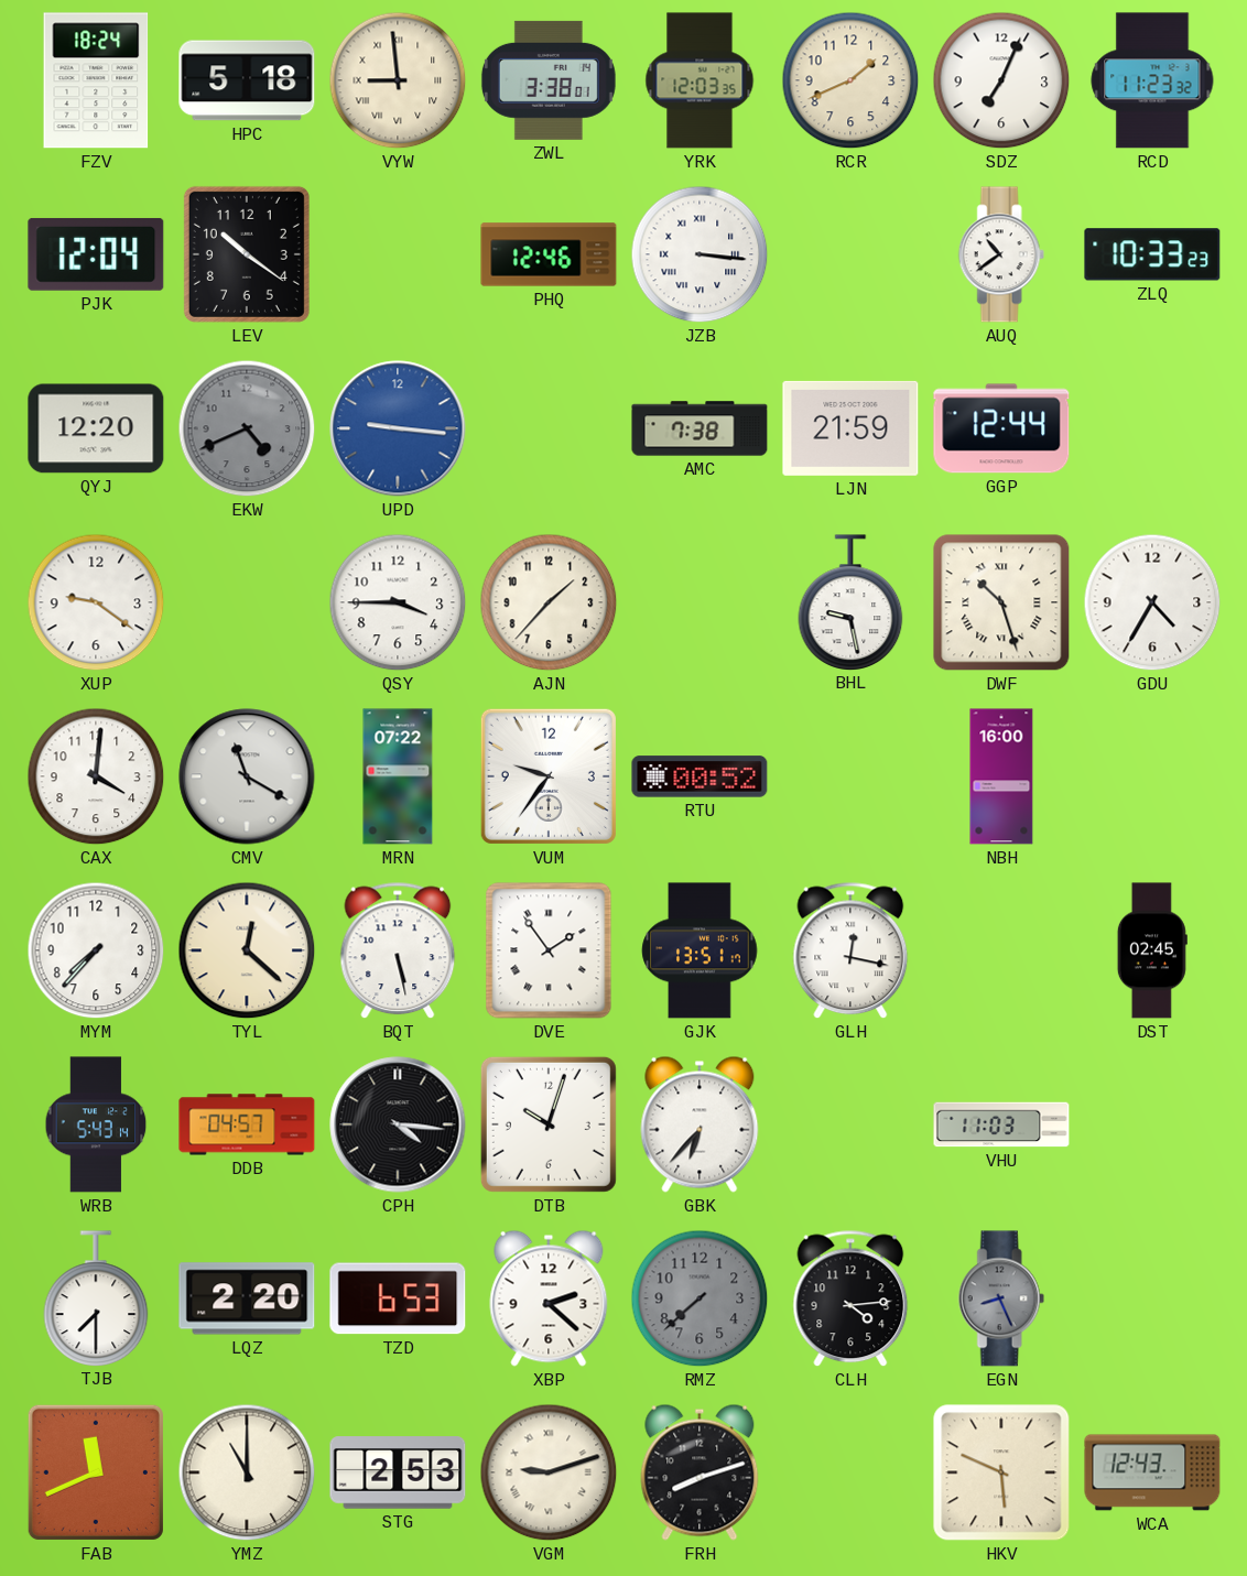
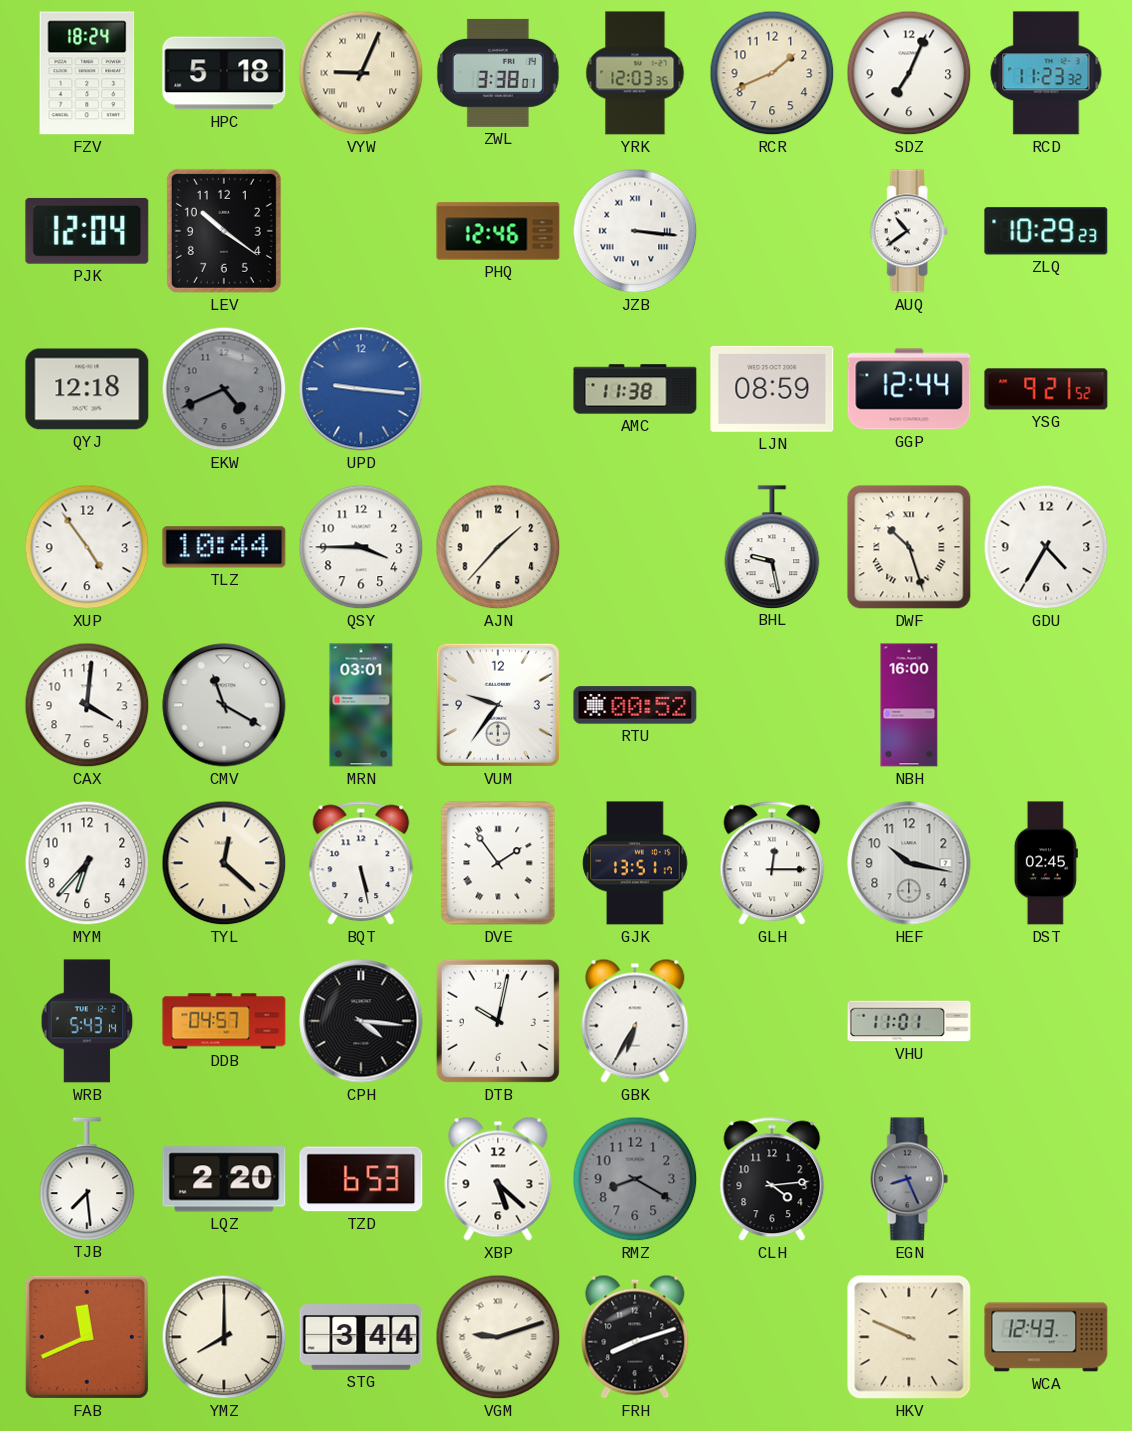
VYW: 8:59 -> 9:04
ZLQ: 10:33 -> 10:29
QYJ: 12:20 -> 12:18
AMC: 7:38 -> 11:38
LJN: 21:59 -> 08:59
YSG: none -> 9:21
XUP: 9:21 -> 4:54
TLZ: none -> 10:44
MRN: 07:22 -> 03:01
MYM: 7:37 -> 6:37
GLH: 12:17 -> 12:15
HEF: none -> 10:17
DTB: 10:03 -> 10:02
GBK: 6:37 -> 6:35
VHU: 11:03 -> 11:01
TJB: 7:30 -> 7:29
XBP: 2:22 -> 5:22
RMZ: 7:38 -> 8:20
YMZ: 11:00 -> 8:00
STG: 2:53 -> 3:44
HKV: 5:49 -> 9:49
